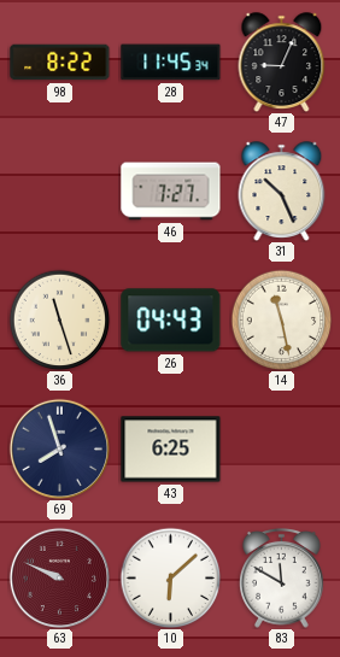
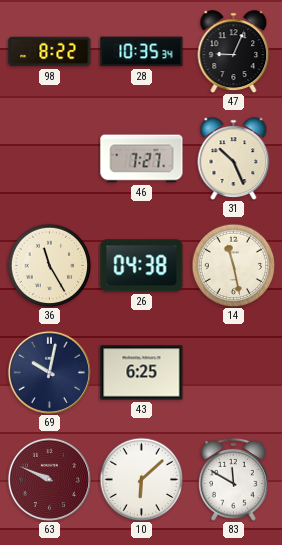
28: 11:45 -> 10:35
36: 11:27 -> 11:25
26: 04:43 -> 04:38
69: 7:57 -> 10:02
